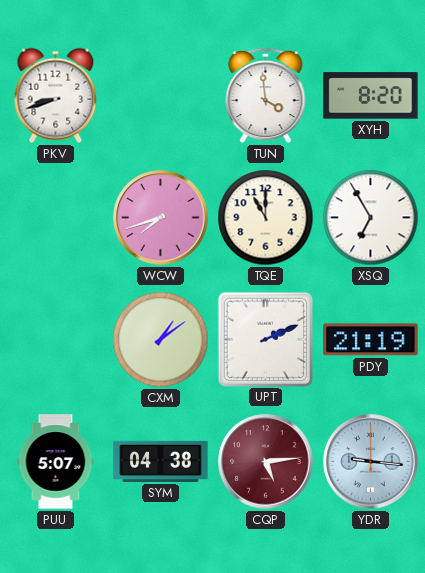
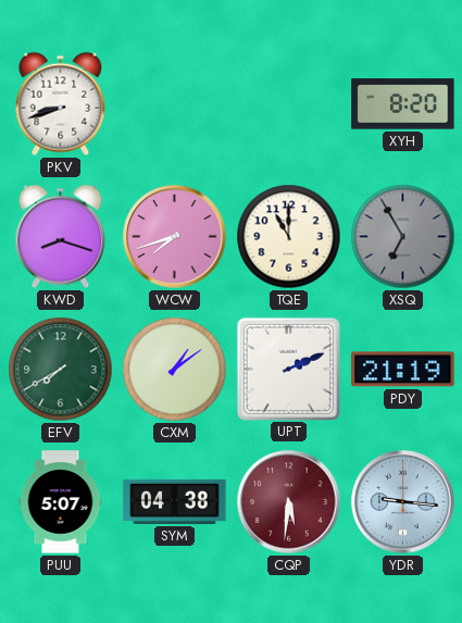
TUN: 3:59 -> none
KWD: none -> 8:18
XSQ dial: white -> grey
EFV: none -> 7:40
CQP: 5:14 -> 5:31
